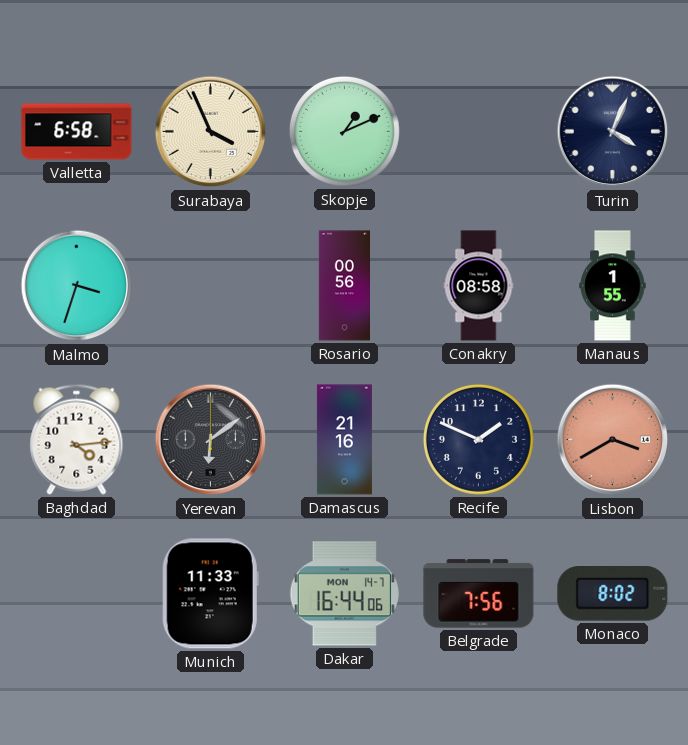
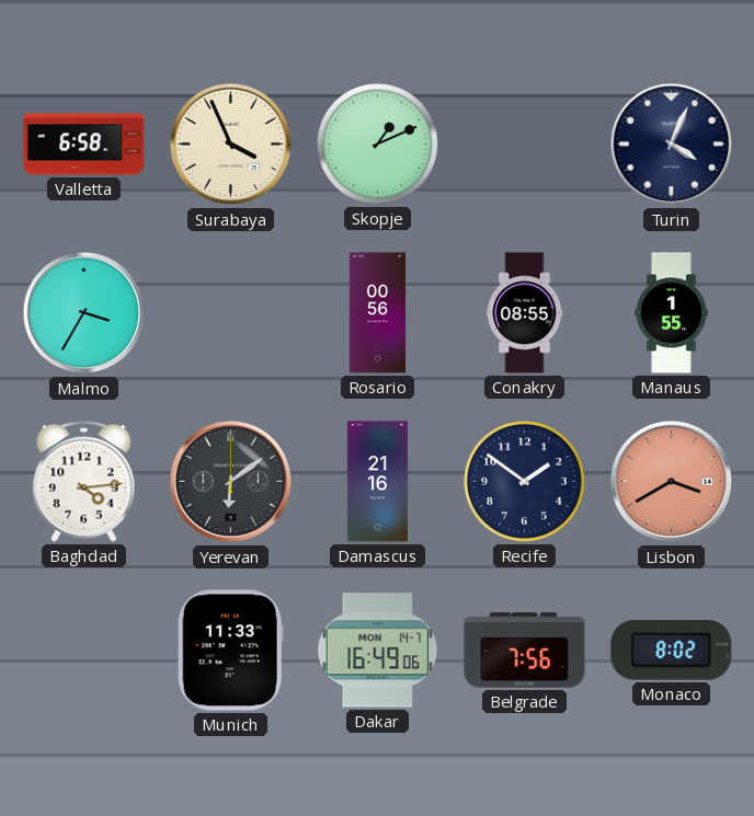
Malmo: 3:33 -> 3:35
Conakry: 08:58 -> 08:55
Recife: 1:49 -> 1:51
Dakar: 16:44 -> 16:49
